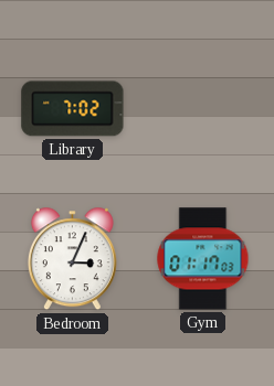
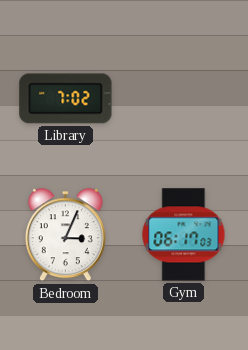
Gym: 01:17 -> 06:17
